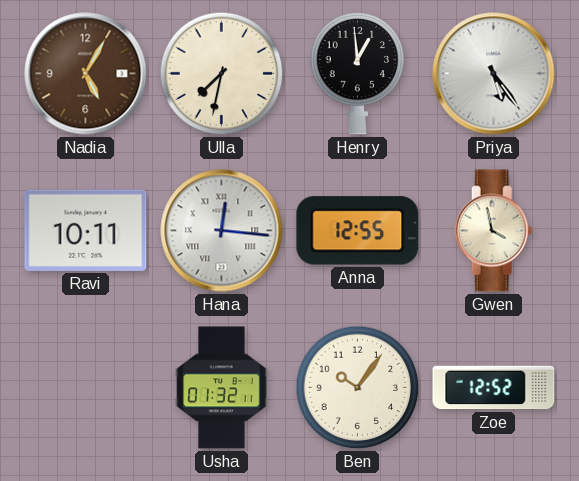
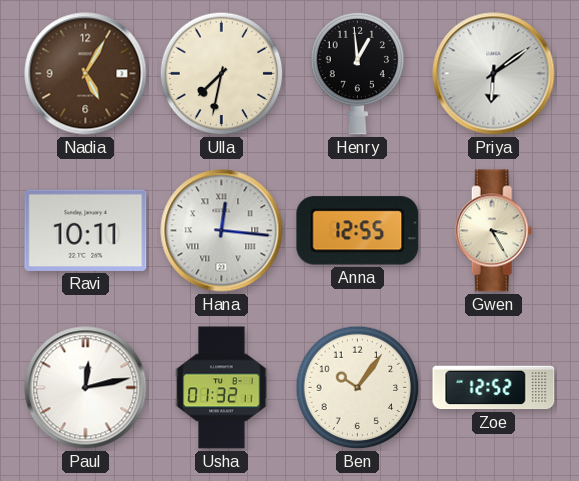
Priya: 5:24 -> 6:09
Gwen: 3:58 -> 3:25
Paul: none -> 12:13
